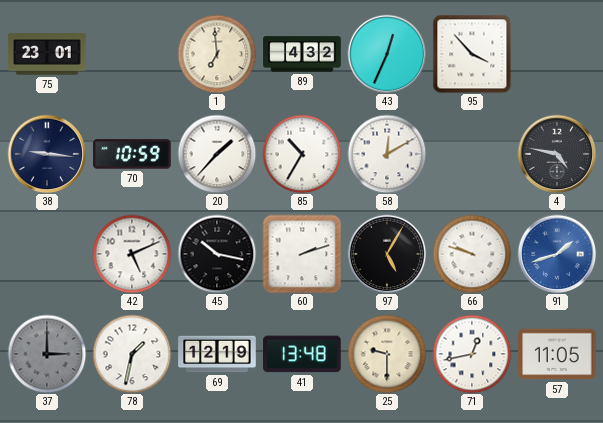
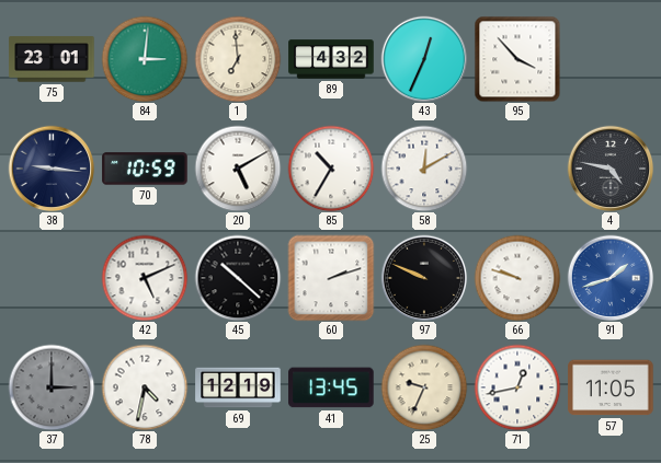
84: none -> 3:01
20: 1:37 -> 5:10
45: 10:17 -> 10:22
97: 5:05 -> 9:49
78: 1:32 -> 4:32
41: 13:48 -> 13:45
25: 9:30 -> 9:34
